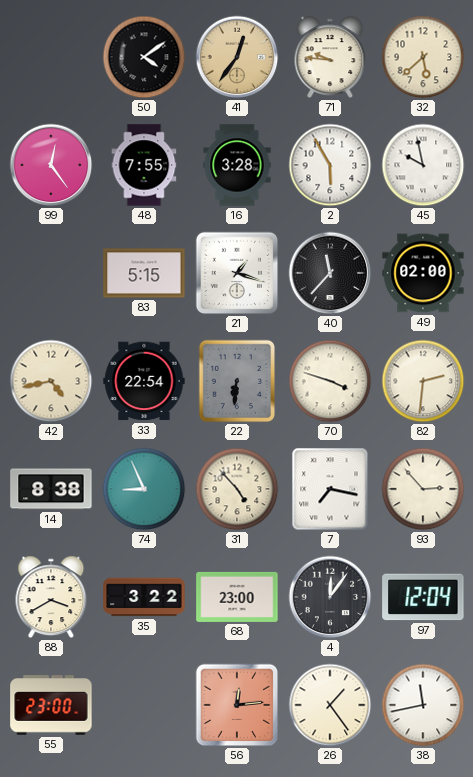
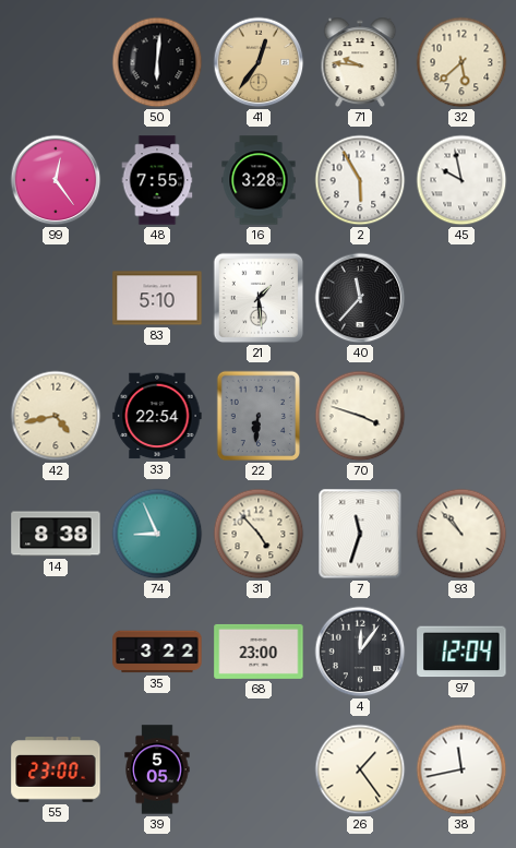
50: 4:09 -> 6:01
83: 5:15 -> 5:10
21: 1:18 -> 1:29
49: 02:00 -> none
82: 2:31 -> none
7: 7:17 -> 11:33
93: 2:53 -> 10:53
88: 3:40 -> none
39: none -> 5:05
56: 12:14 -> none
